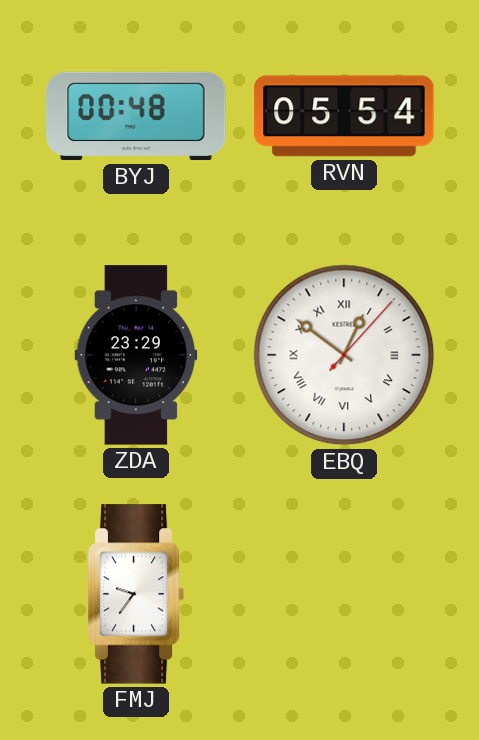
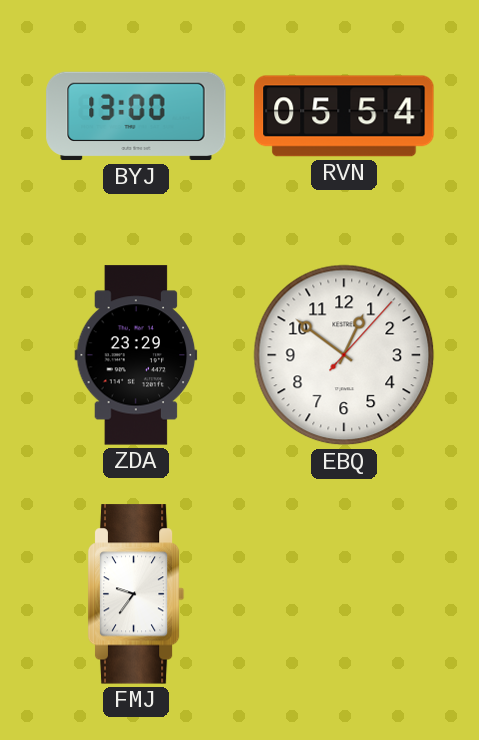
BYJ: 00:48 -> 13:00
EBQ numerals: Roman -> Arabic
